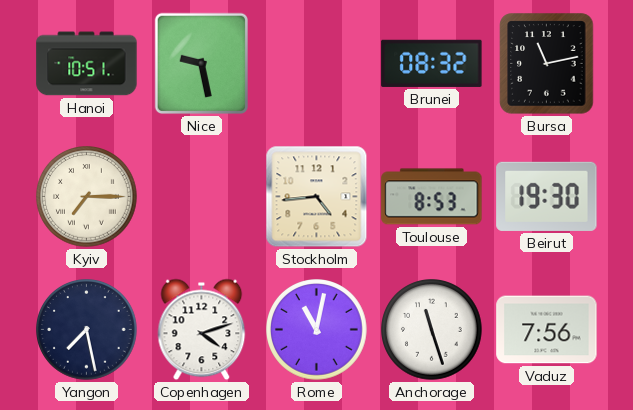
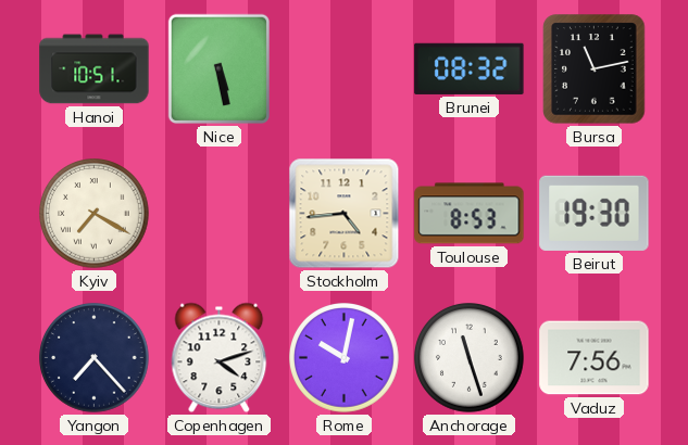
Nice: 9:28 -> 5:28
Kyiv: 7:15 -> 7:20
Yangon: 7:28 -> 7:23
Rome: 11:02 -> 10:02
